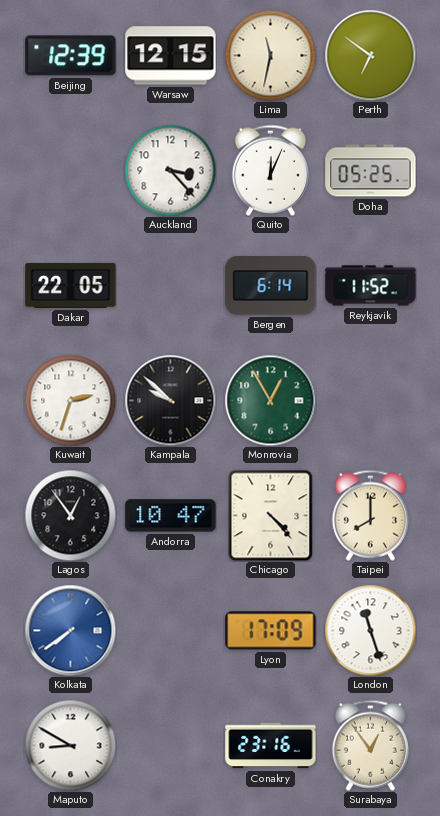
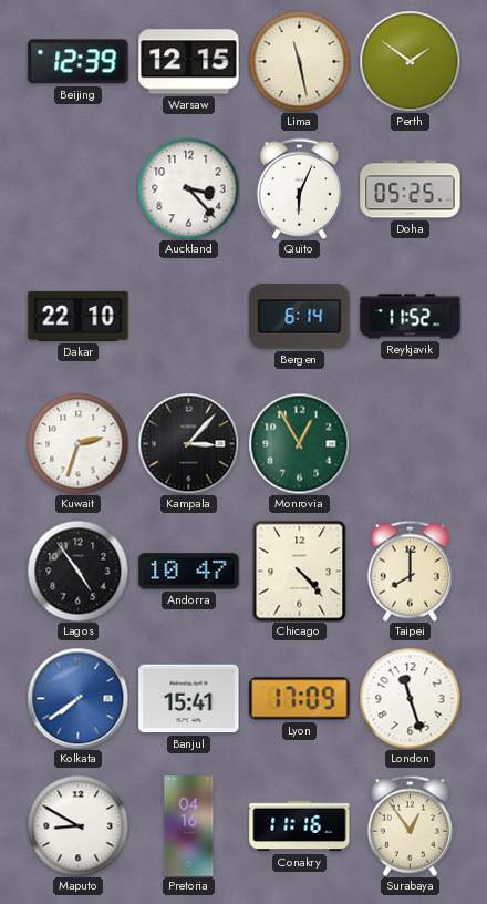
Lima: 11:32 -> 11:28
Perth: 6:51 -> 1:51
Quito: 12:04 -> 6:04
Dakar: 22:05 -> 22:10
Kampala: 9:52 -> 3:07
Lagos: 12:54 -> 4:54
Banjul: none -> 15:41
Pretoria: none -> 04:16
Conakry: 23:16 -> 11:16
